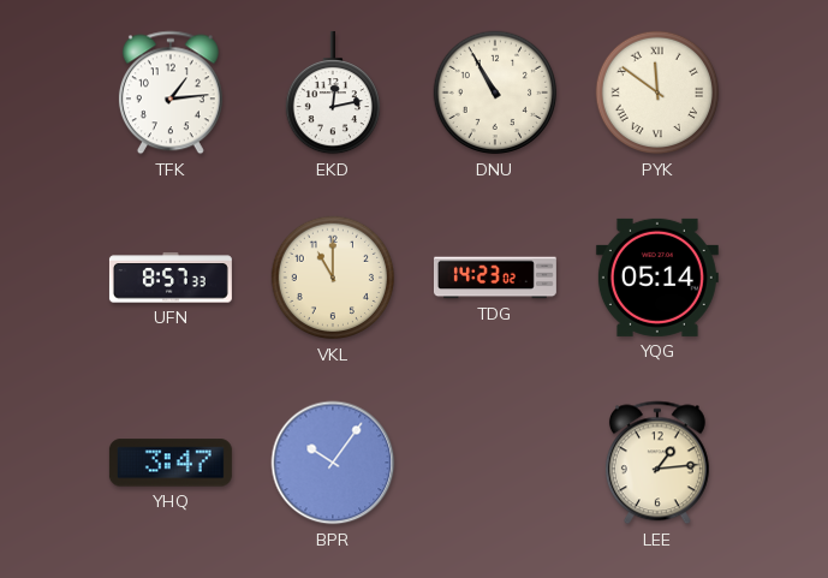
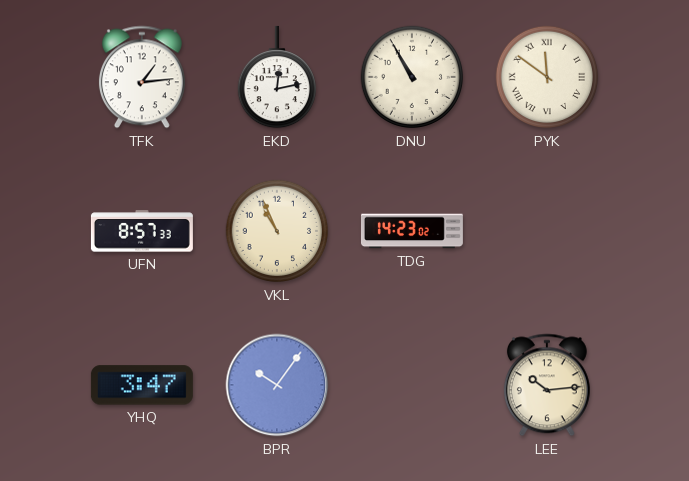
VKL: 11:00 -> 10:56
YQG: 05:14 -> none
LEE: 1:14 -> 10:14
